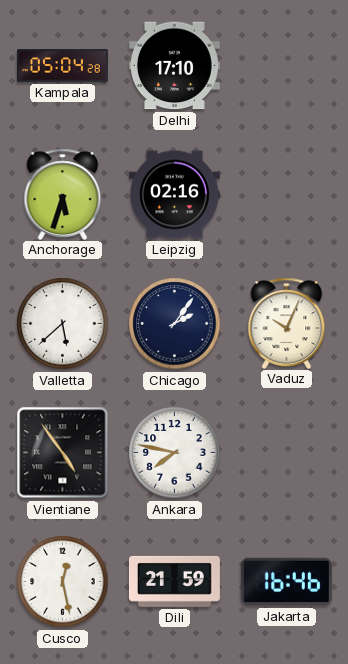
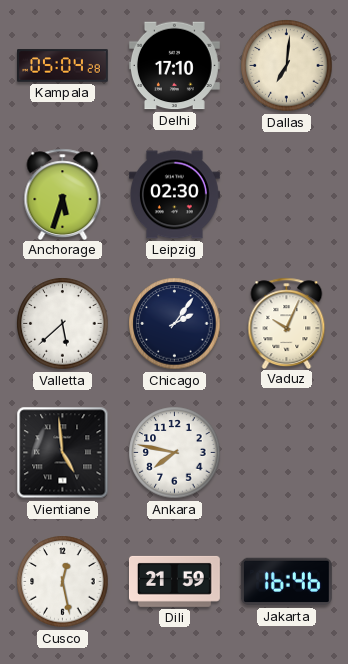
Dallas: none -> 7:01
Leipzig: 02:16 -> 02:30
Vientiane: 4:54 -> 4:59
